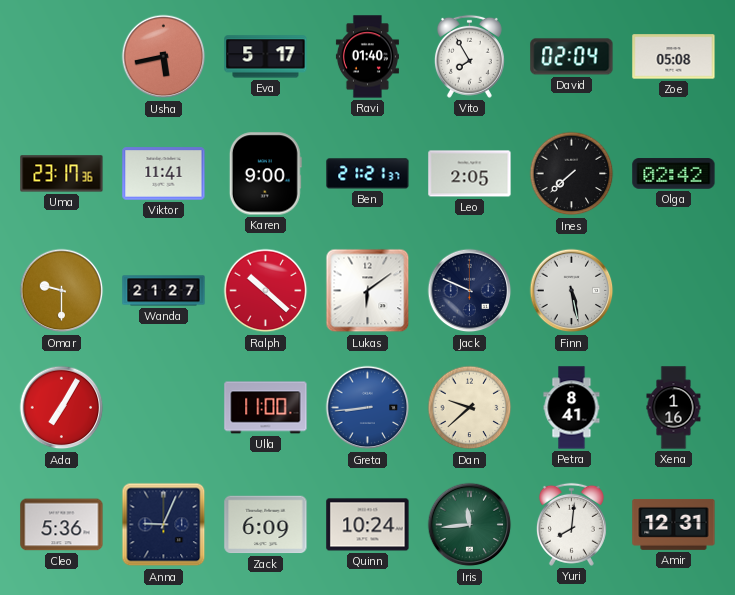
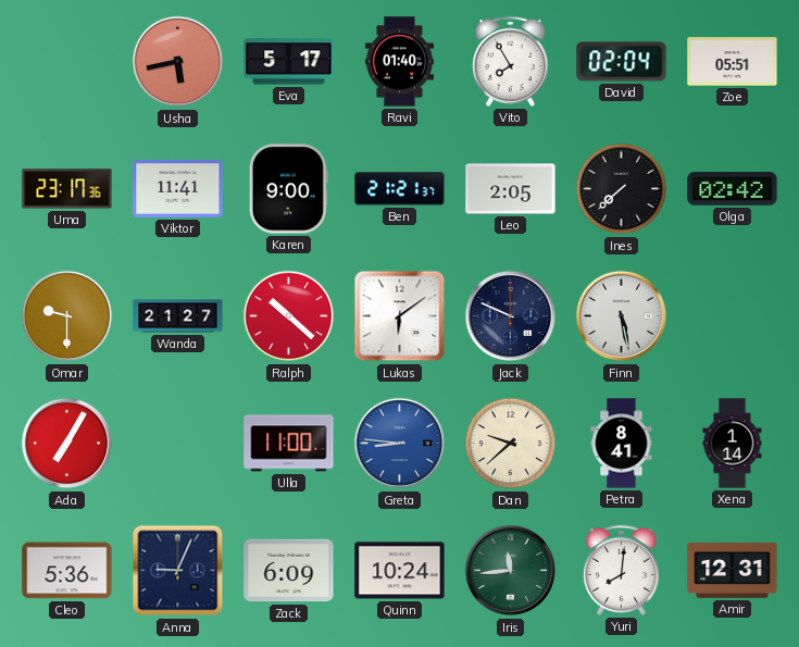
Zoe: 05:08 -> 05:51
Greta: 8:44 -> 8:46
Xena: 1:16 -> 1:14
